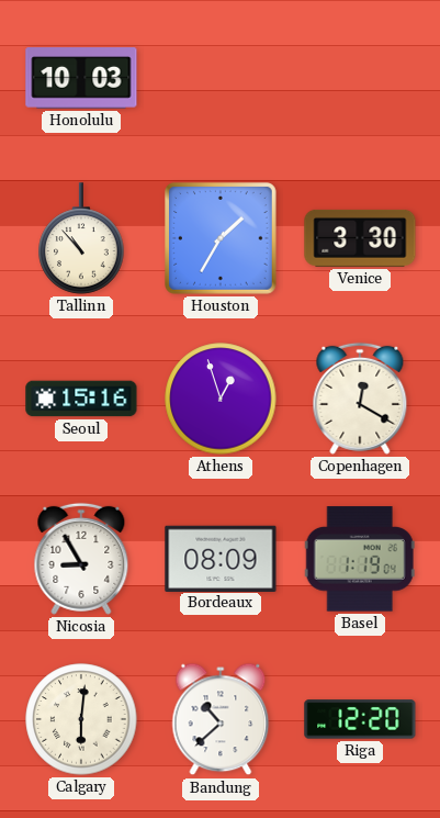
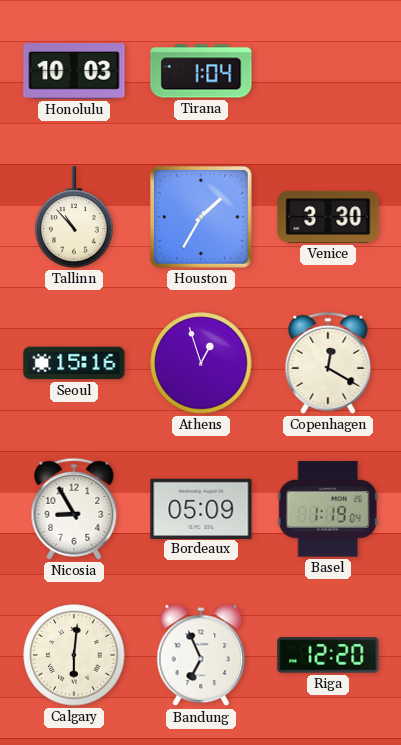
Tirana: none -> 1:04
Bordeaux: 08:09 -> 05:09
Bandung: 10:38 -> 6:56
